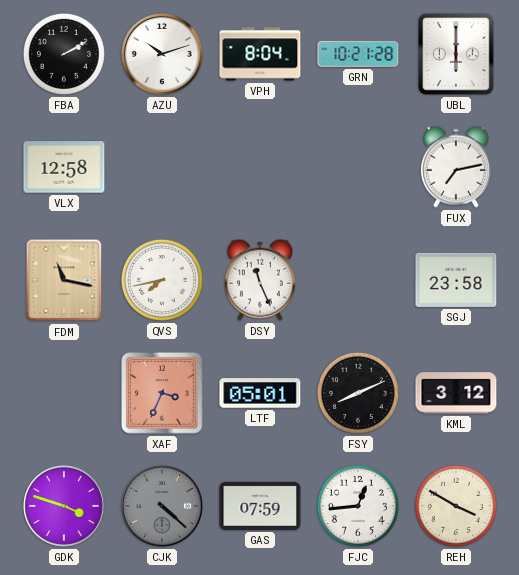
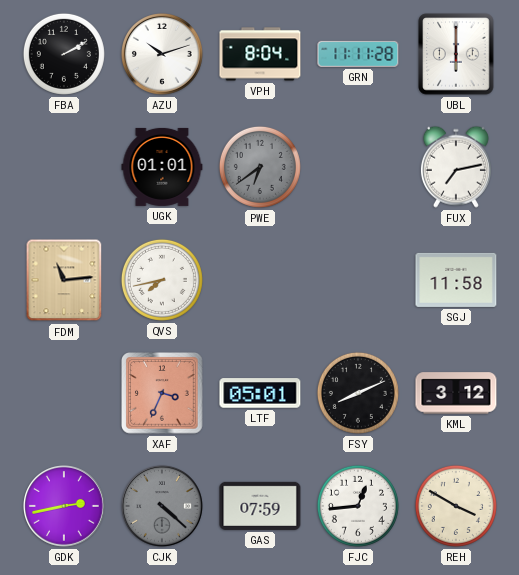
GRN: 10:21 -> 11:11
VLX: 12:58 -> none
UGK: none -> 01:01
PWE: none -> 6:39
FDM: 11:17 -> 11:14
DSY: 11:26 -> none
SGJ: 23:58 -> 11:58
GDK: 3:48 -> 2:43
